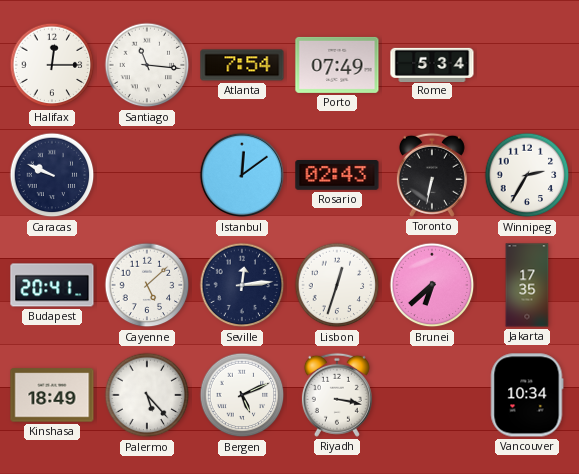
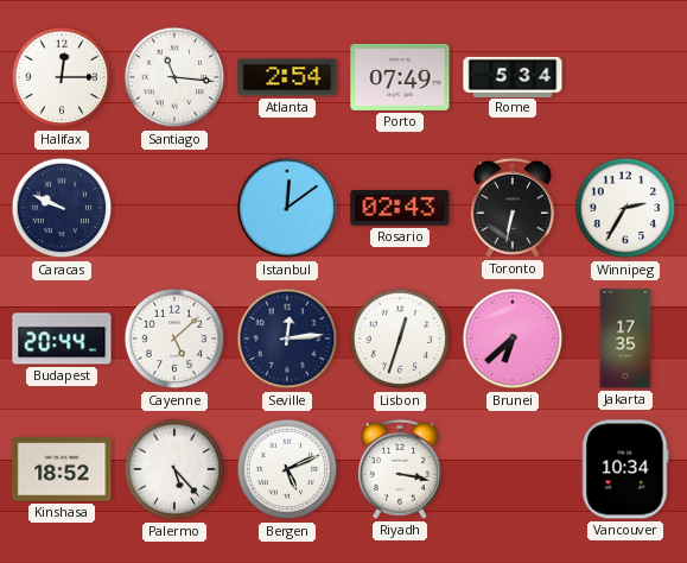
Atlanta: 7:54 -> 2:54
Budapest: 20:41 -> 20:44
Kinshasa: 18:49 -> 18:52
